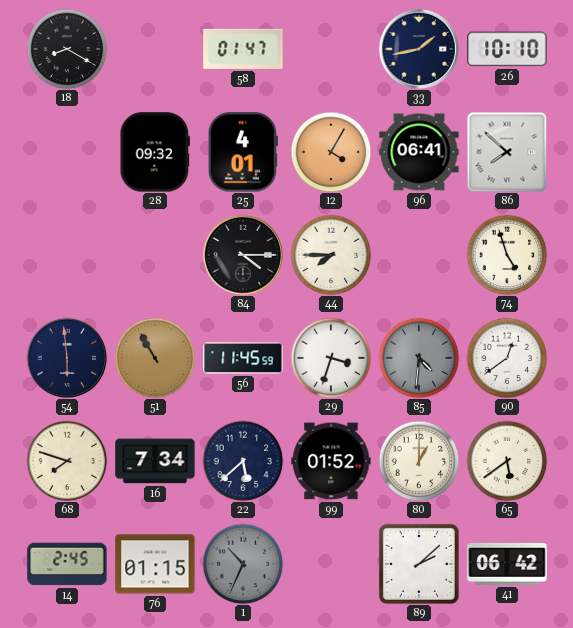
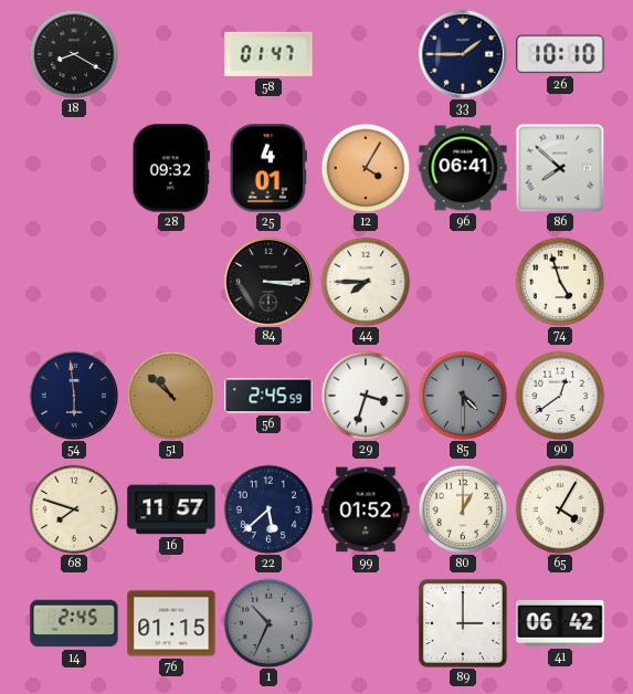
33: 1:43 -> 1:45
84: 4:15 -> 3:15
51: 10:55 -> 10:52
56: 11:45 -> 2:45
85: 4:31 -> 4:30
16: 7:34 -> 11:57
65: 5:39 -> 4:05
89: 2:08 -> 3:00
